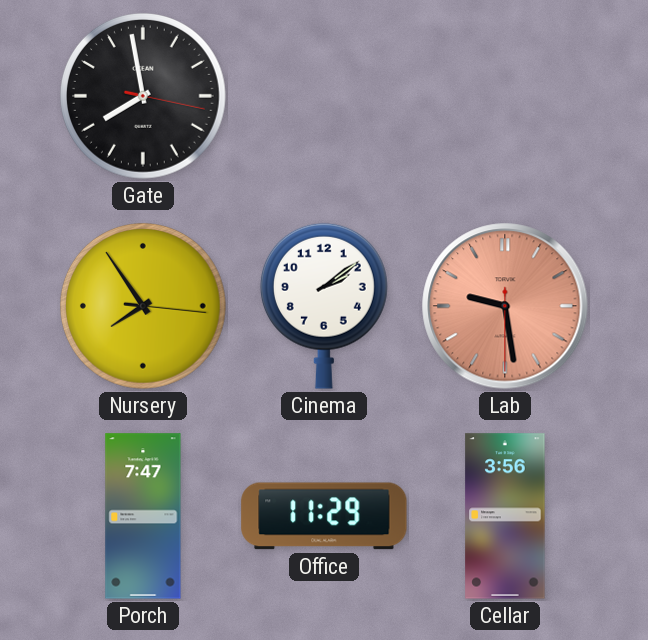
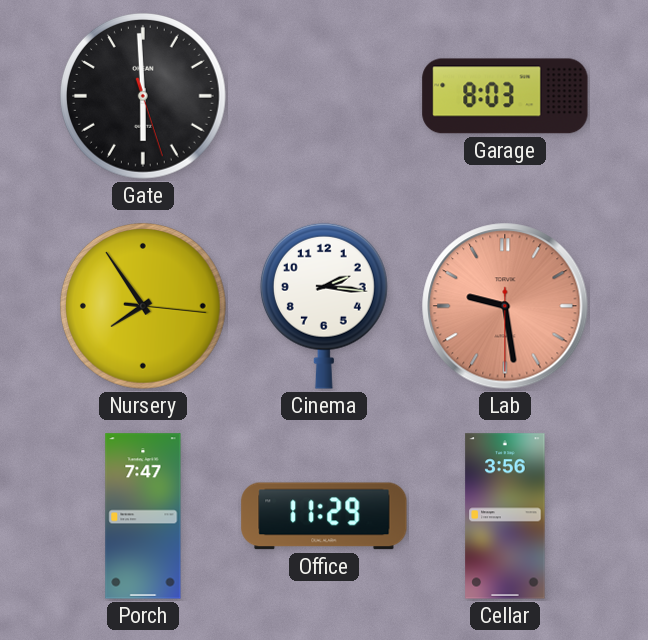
Gate: 7:58 -> 5:59
Garage: none -> 8:03
Cinema: 2:09 -> 2:16
